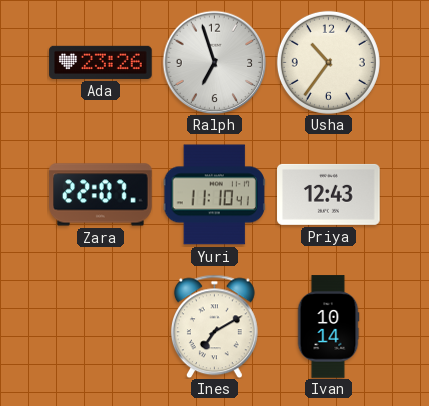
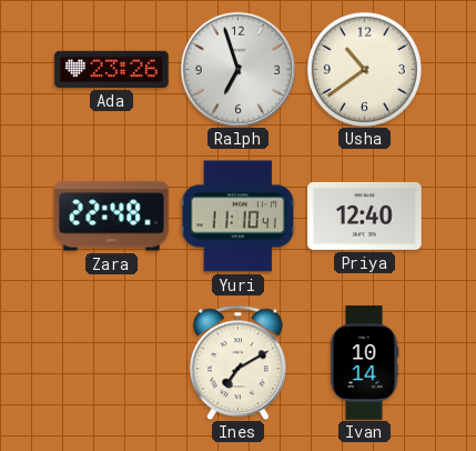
Usha: 10:36 -> 10:39
Zara: 22:07 -> 22:48
Priya: 12:43 -> 12:40
